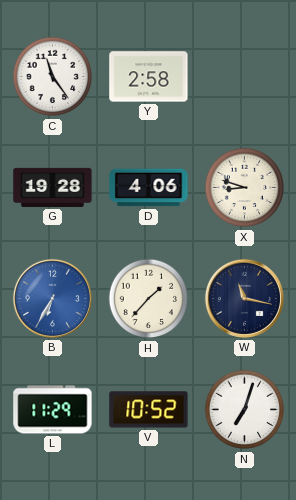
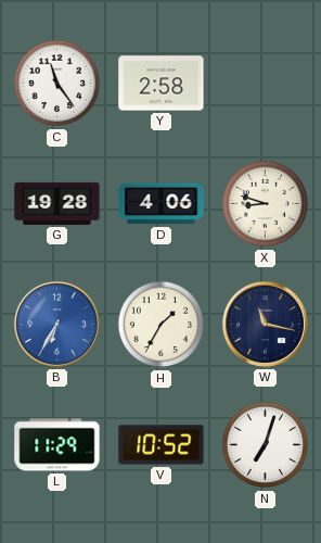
H: 1:37 -> 1:35
